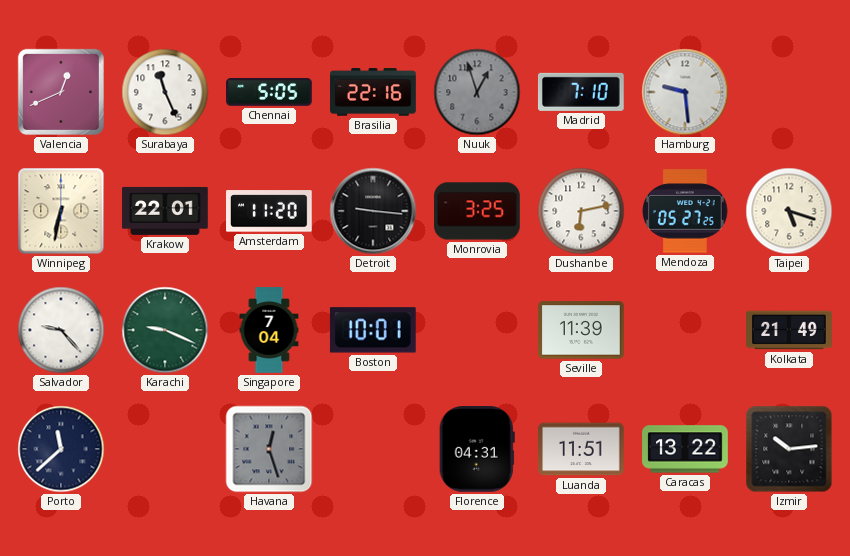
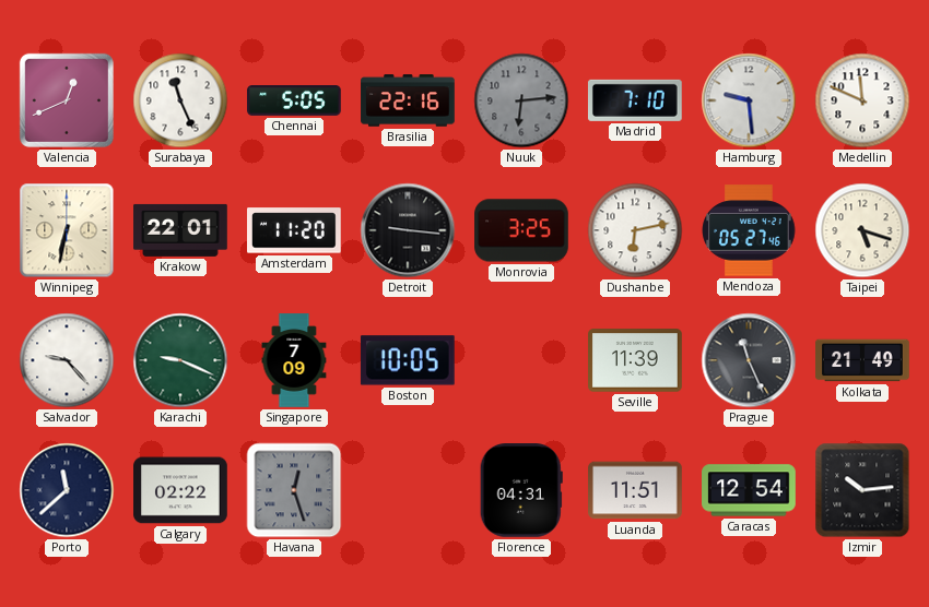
Nuuk: 12:57 -> 6:14
Medellin: none -> 11:49
Mendoza: 05:27:25 -> 05:27:46
Singapore: 7:04 -> 7:09
Boston: 10:01 -> 10:05
Prague: none -> 11:26
Calgary: none -> 02:22
Caracas: 13:22 -> 12:54
